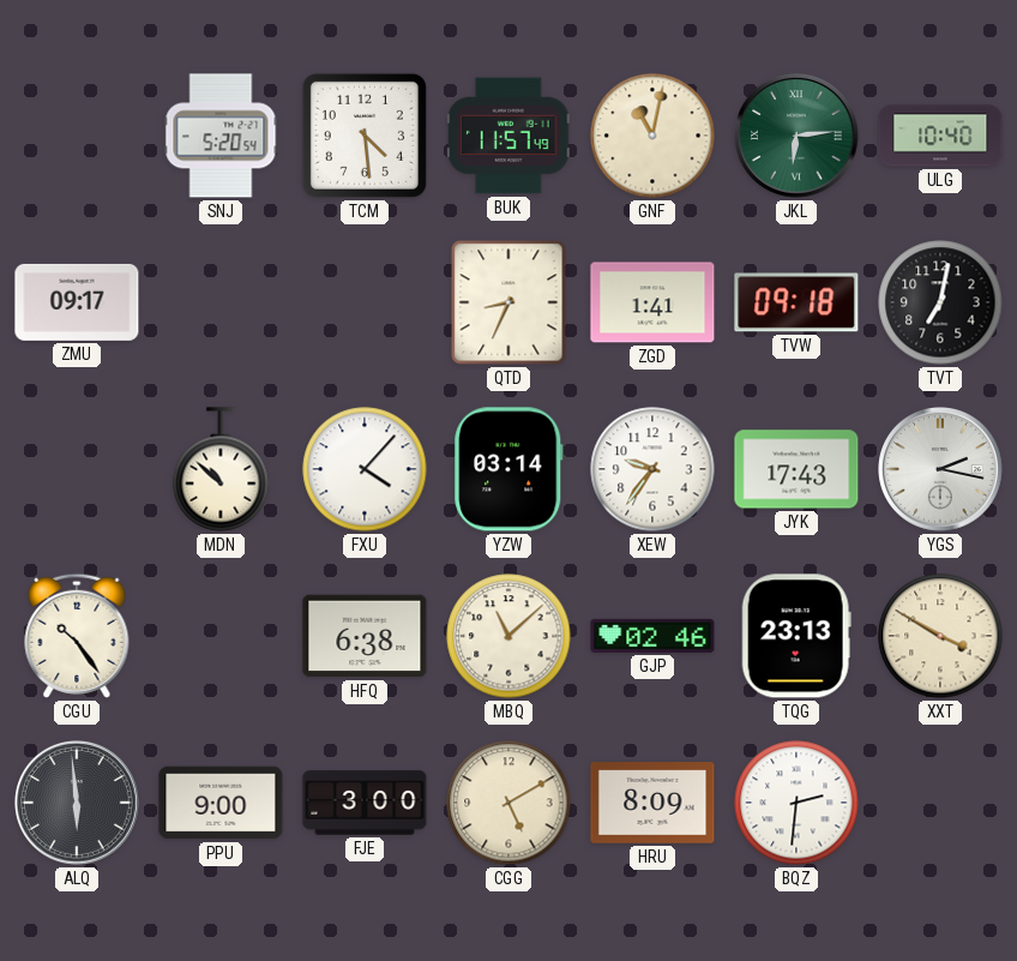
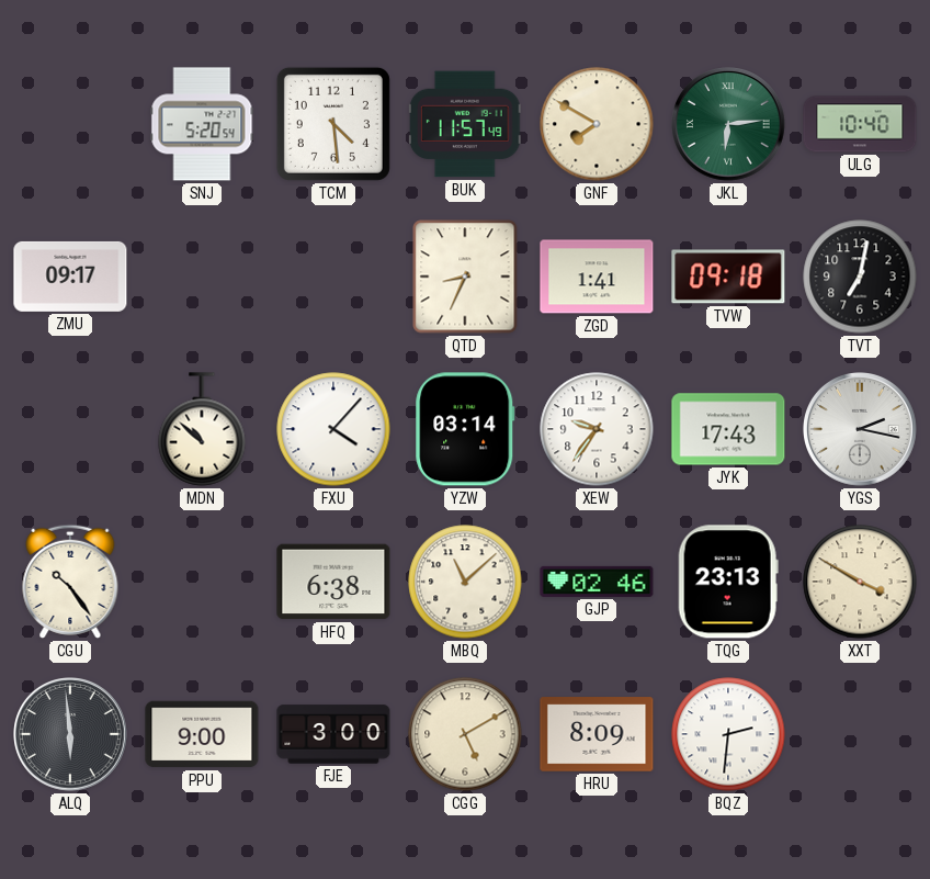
GNF: 11:02 -> 7:50
